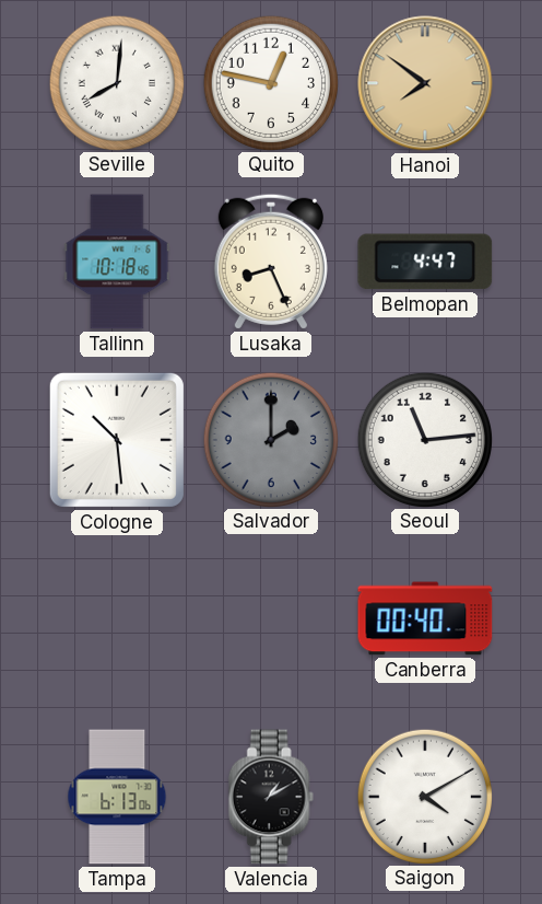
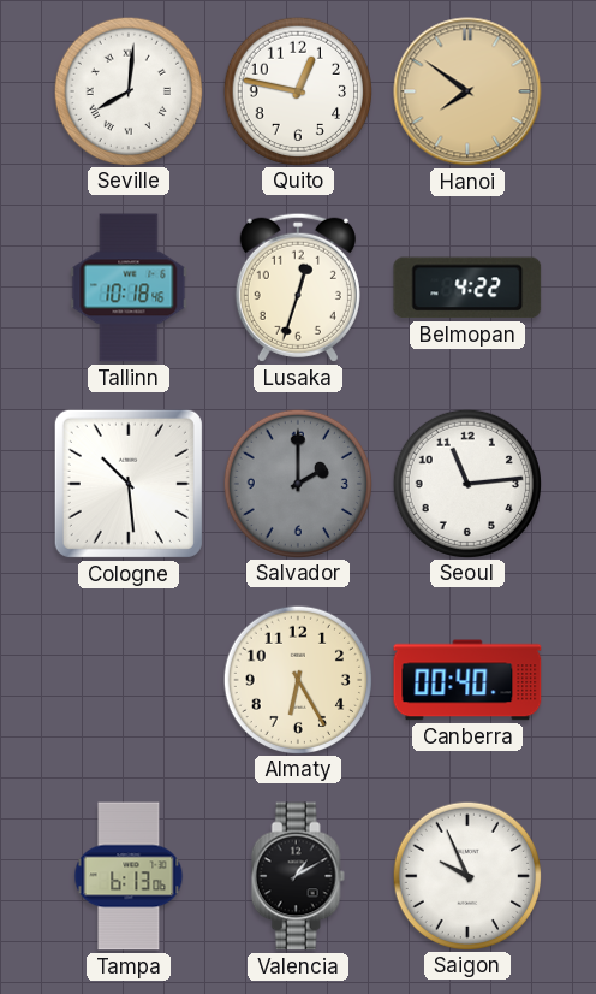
Lusaka: 8:26 -> 12:33
Belmopan: 4:47 -> 4:22
Almaty: none -> 6:25
Saigon: 4:10 -> 9:56
